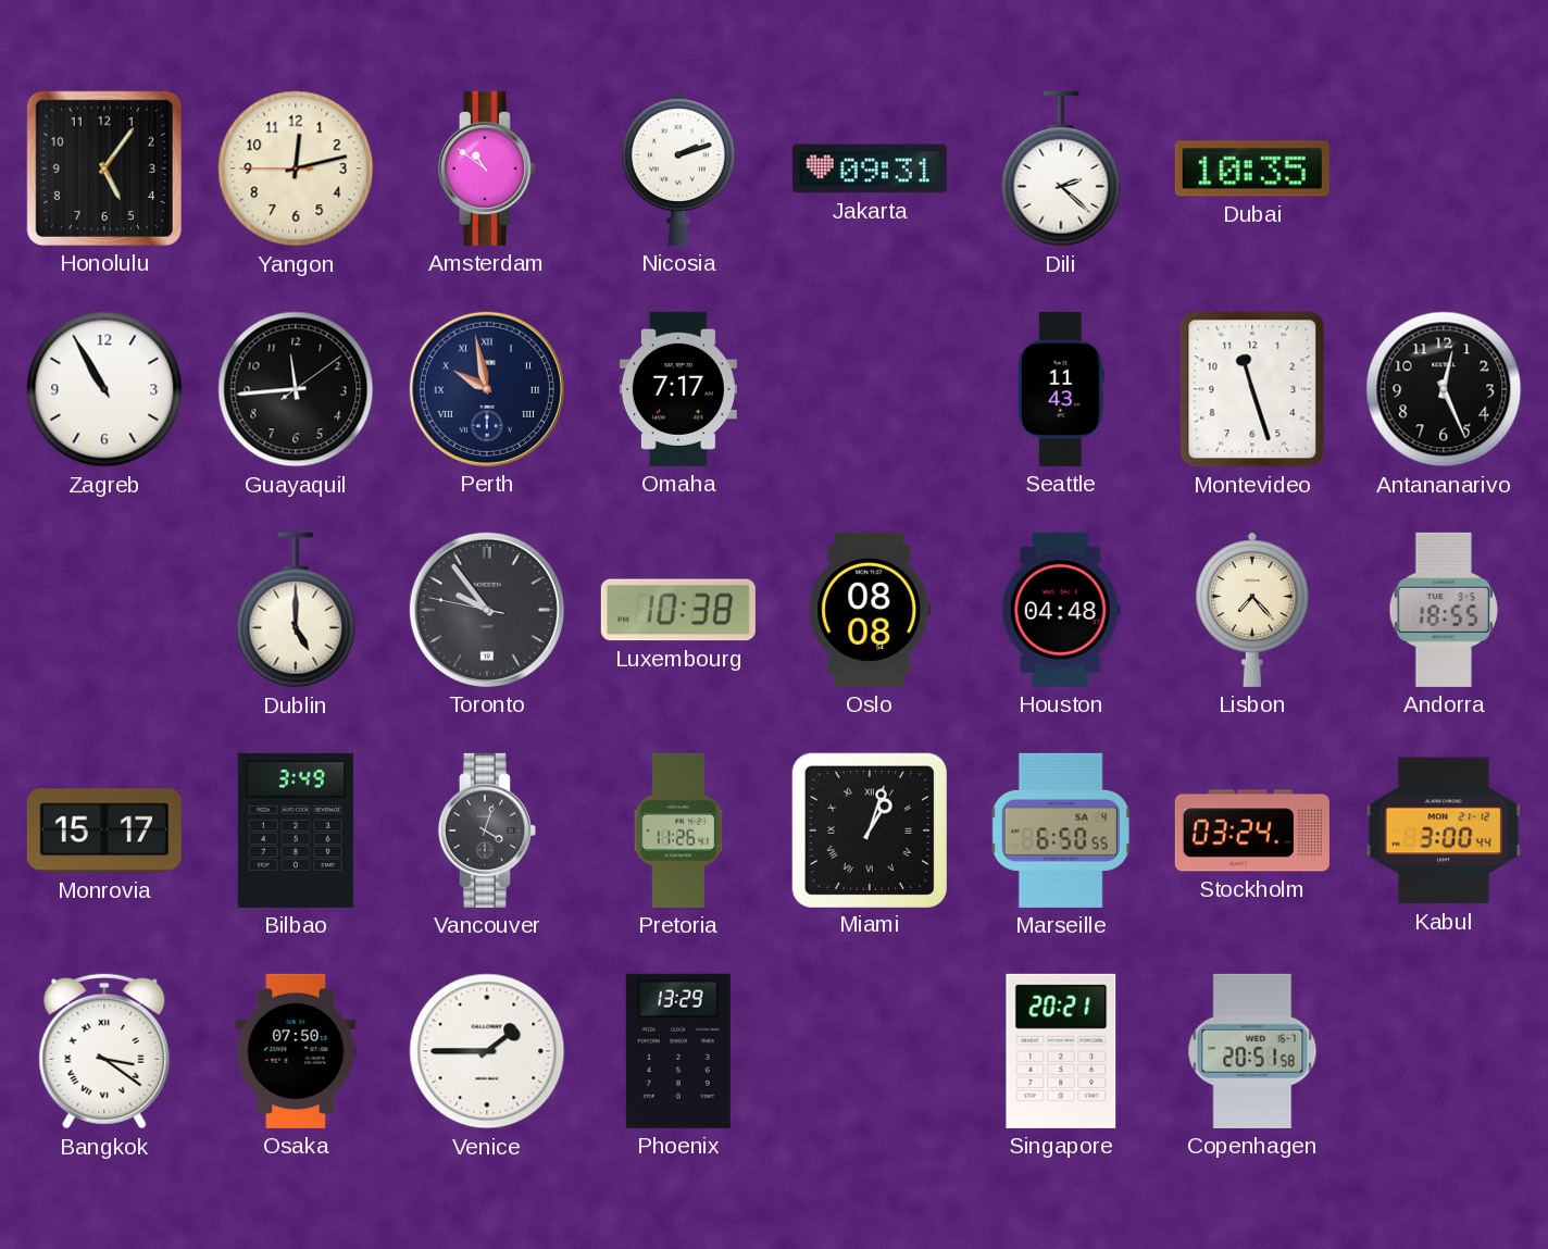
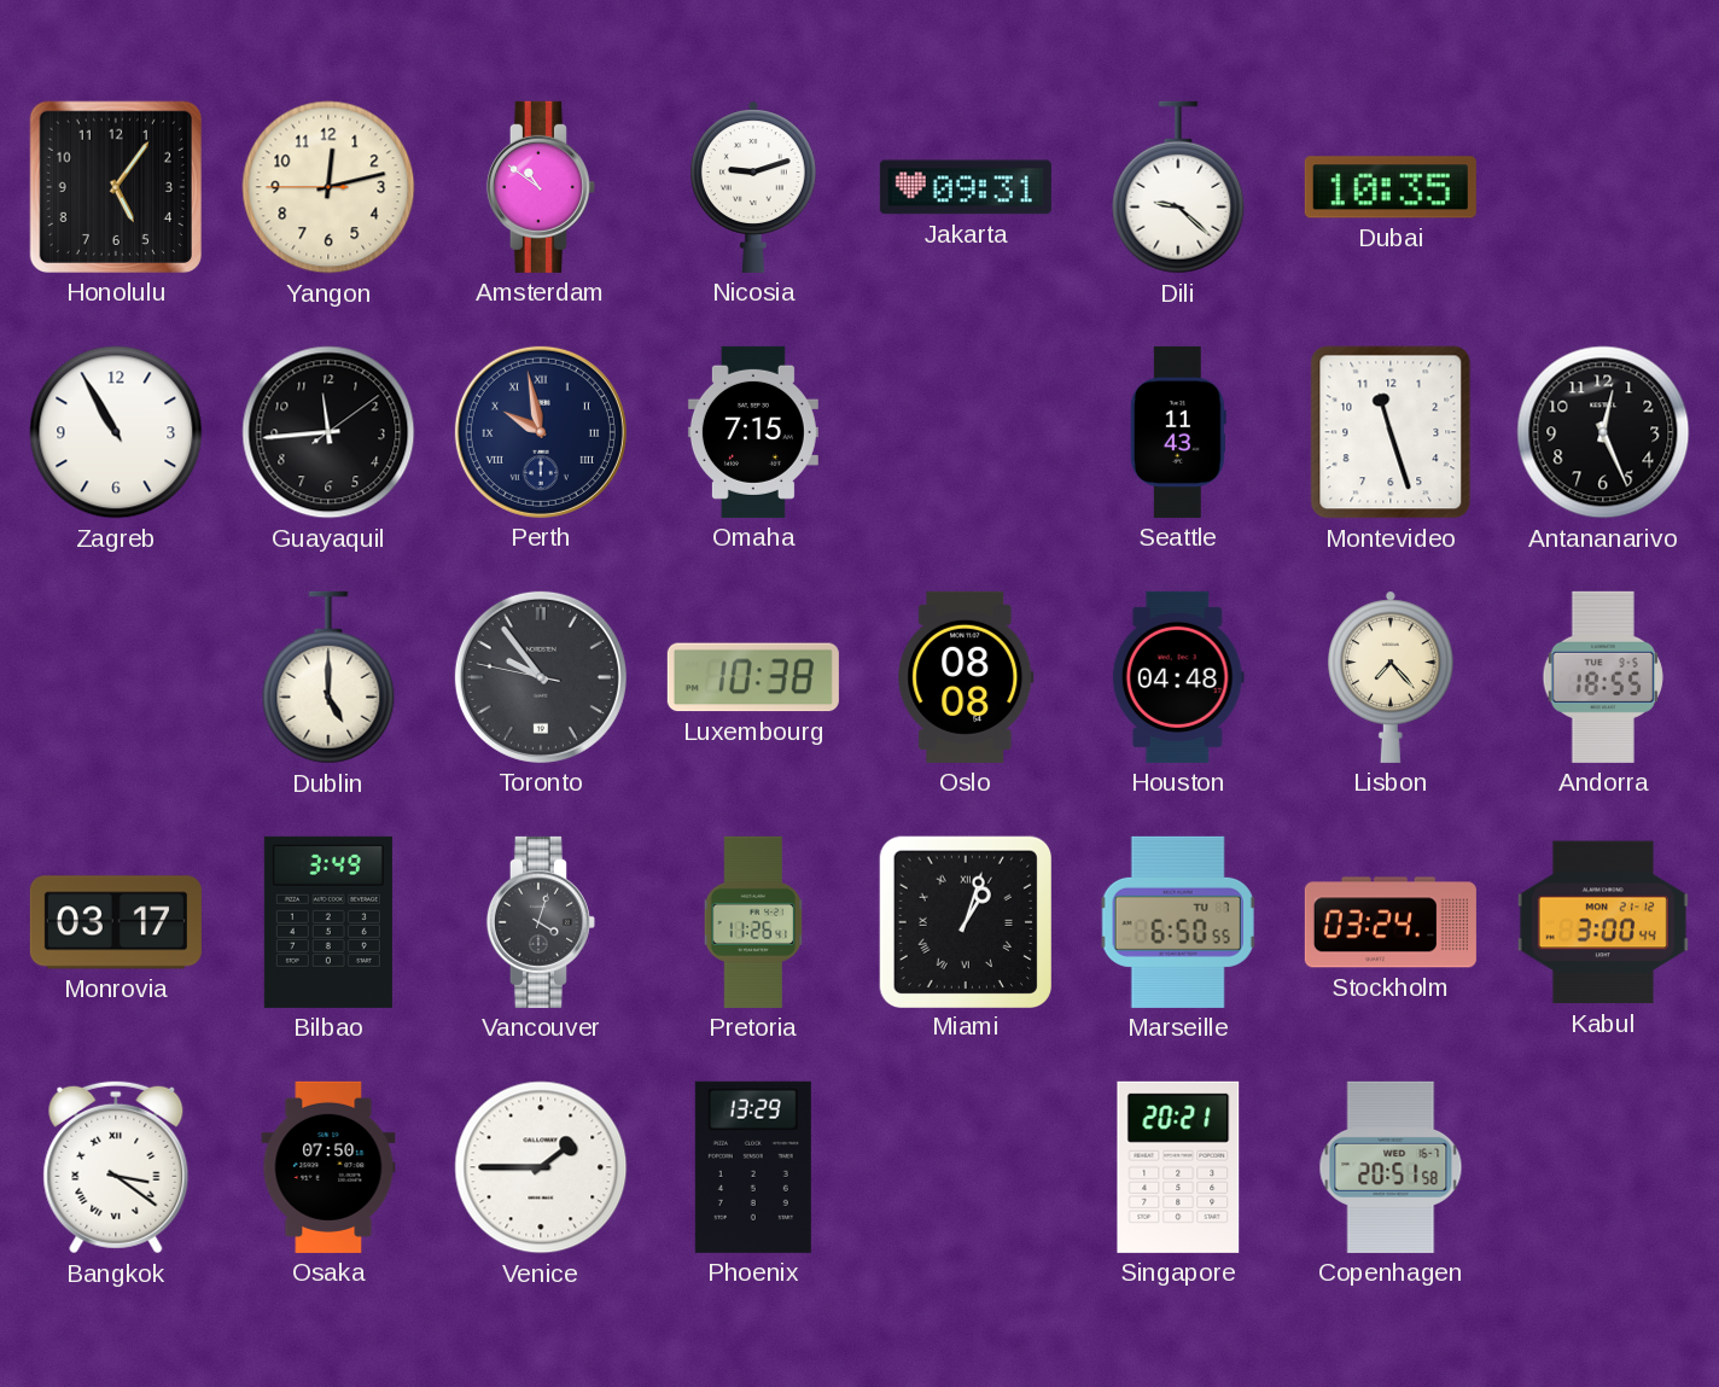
Nicosia: 2:12 -> 9:12
Dili: 2:22 -> 9:22
Omaha: 7:17 -> 7:15
Monrovia: 15:17 -> 03:17
Marseille date: SA 4 -> TU 7
